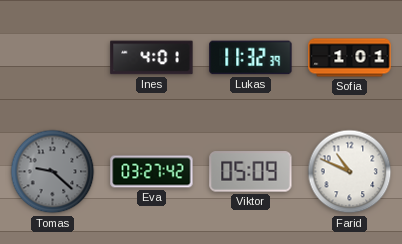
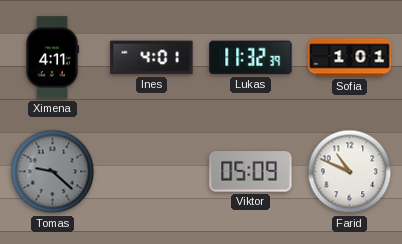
Ximena: none -> 4:11
Eva: 03:27 -> none
